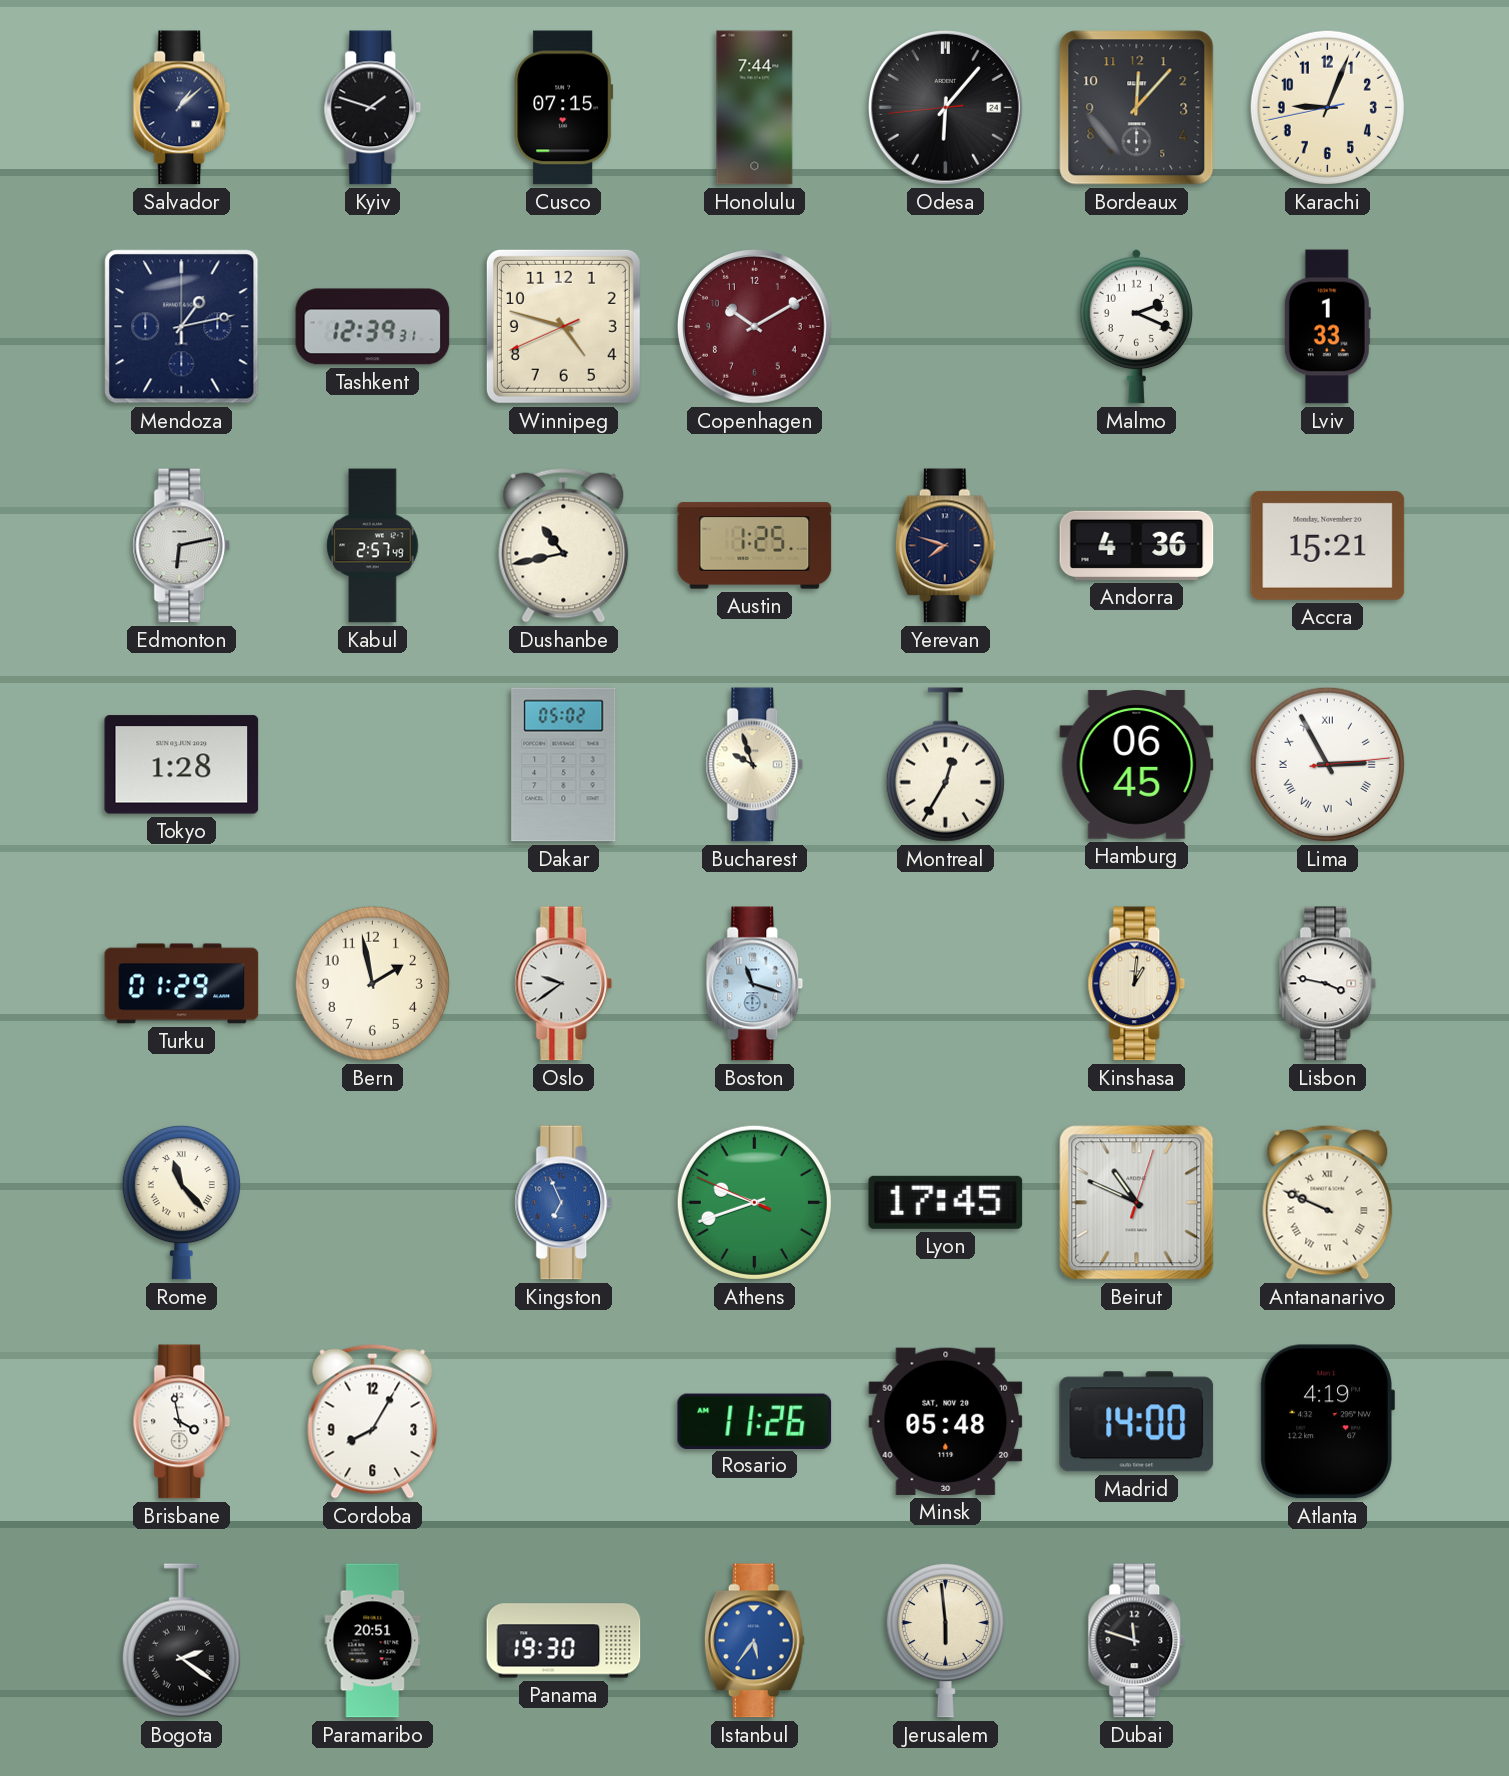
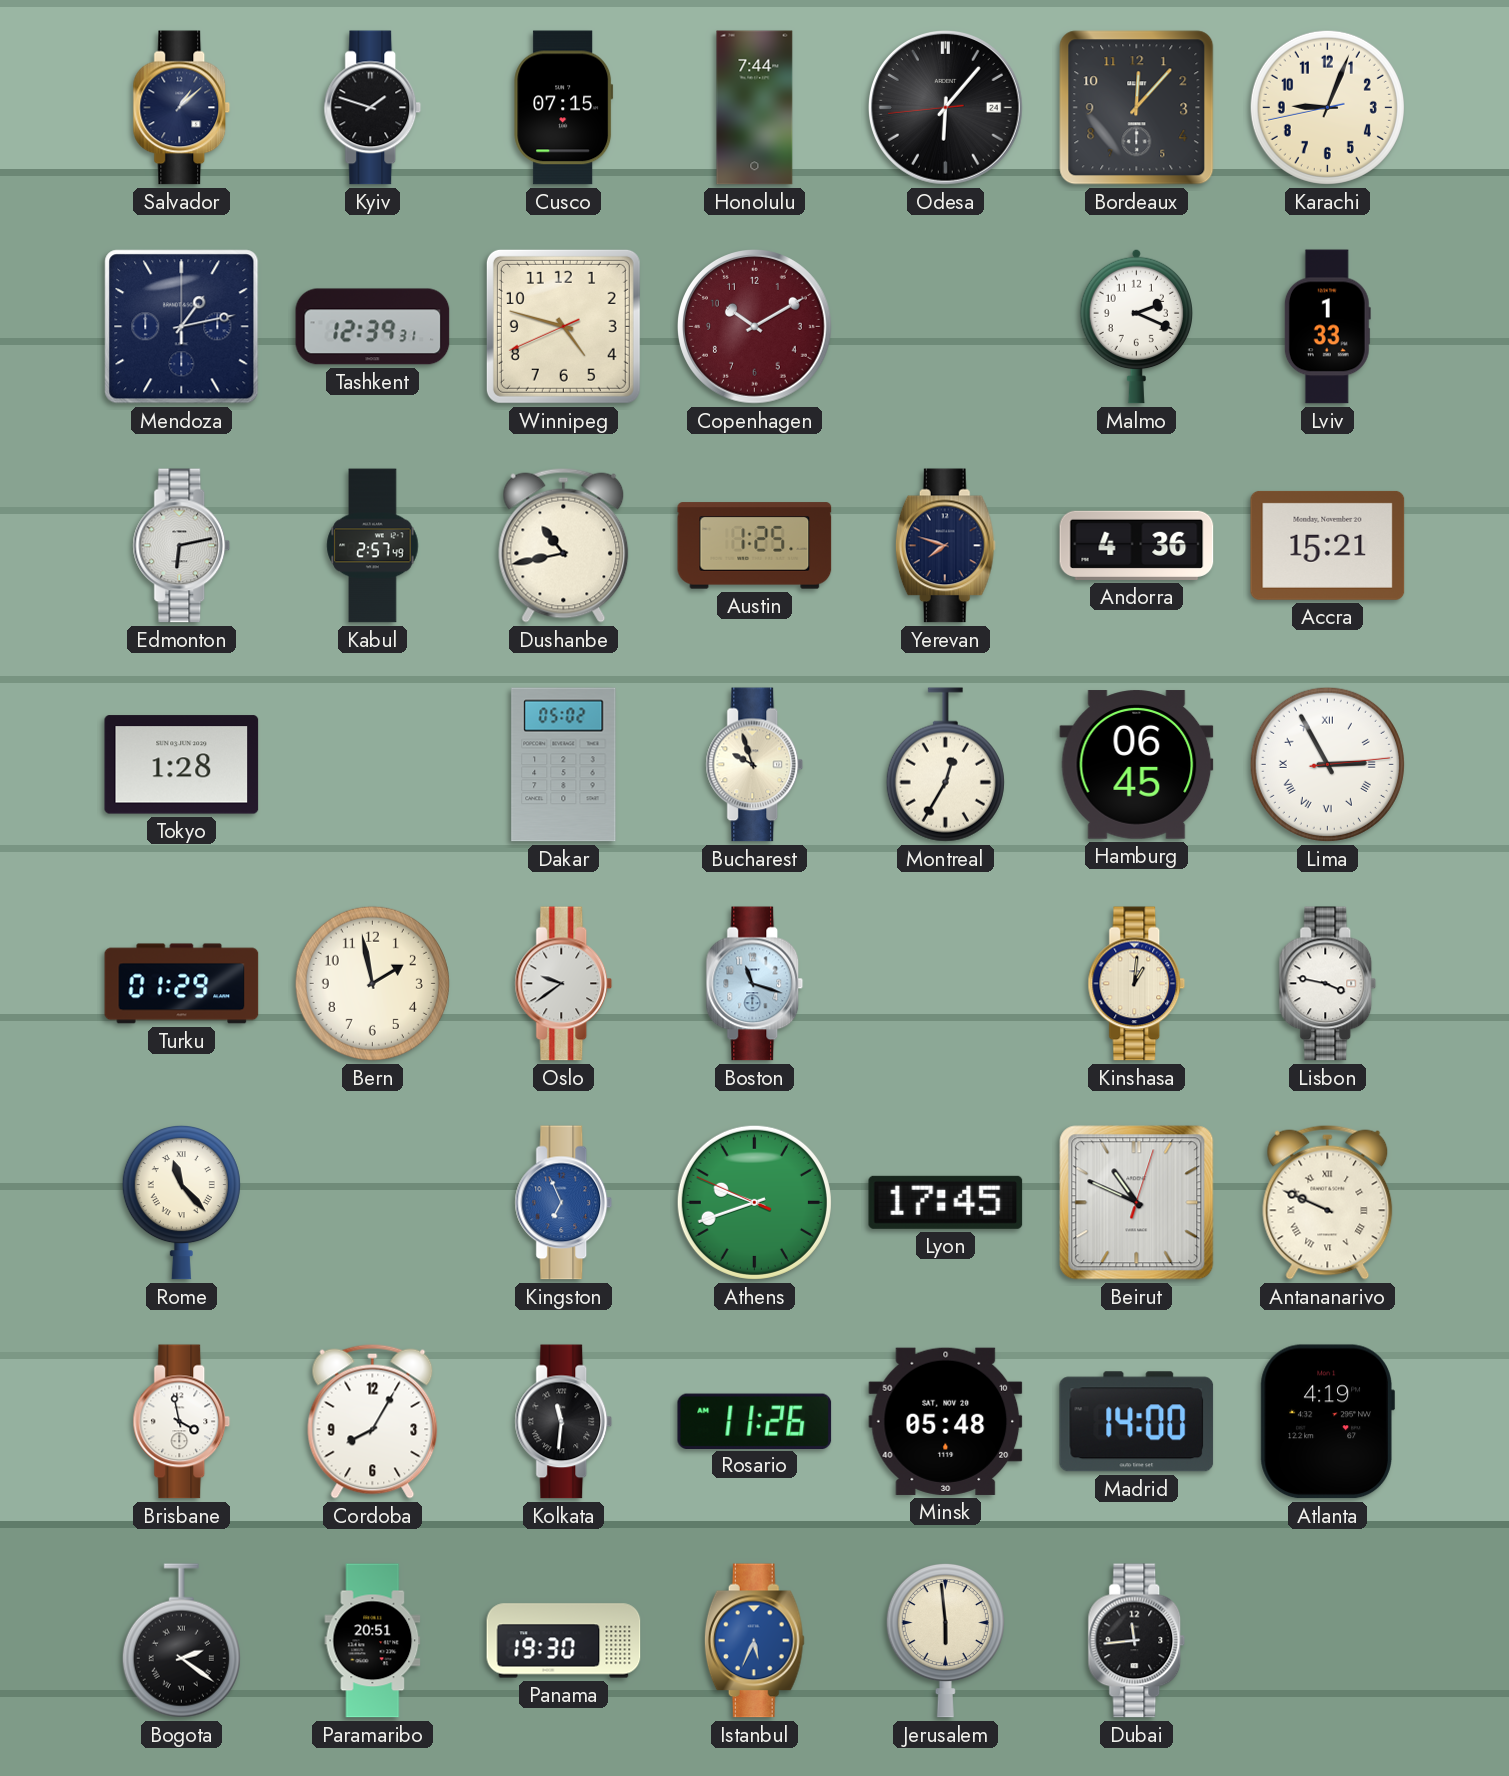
Kolkata: none -> 11:31
Istanbul: 5:36 -> 5:34
Dubai: 11:48 -> 11:44
